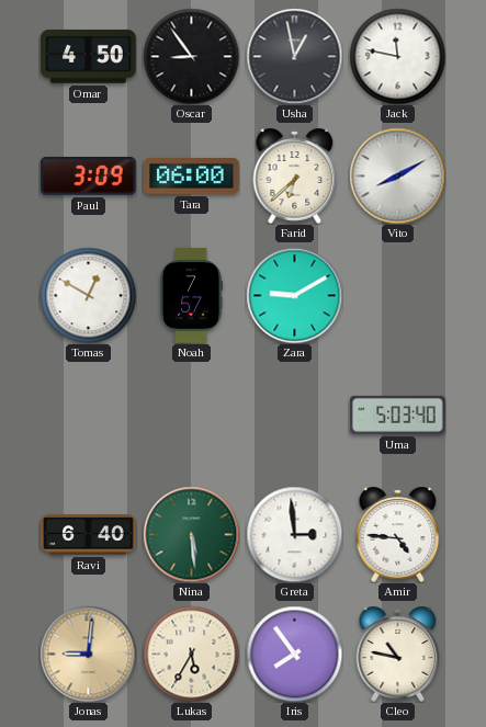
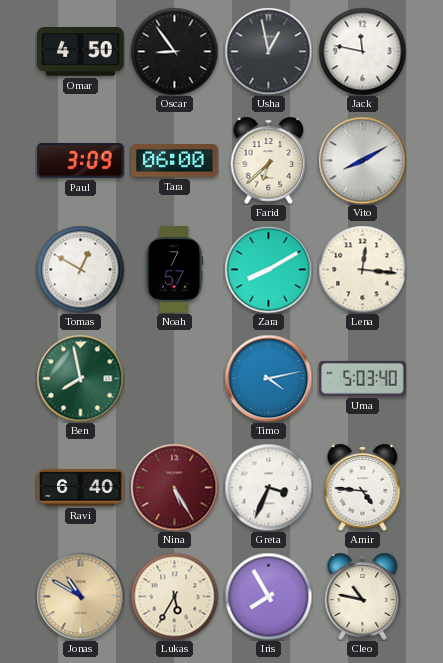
Zara: 9:10 -> 8:10
Lena: none -> 12:16
Ben: none -> 7:58
Timo: none -> 4:13
Nina: 5:29 -> 5:25
Nina dial: green -> burgundy
Greta: 2:59 -> 3:34
Jonas: 9:01 -> 10:50
Iris: 7:54 -> 7:55
